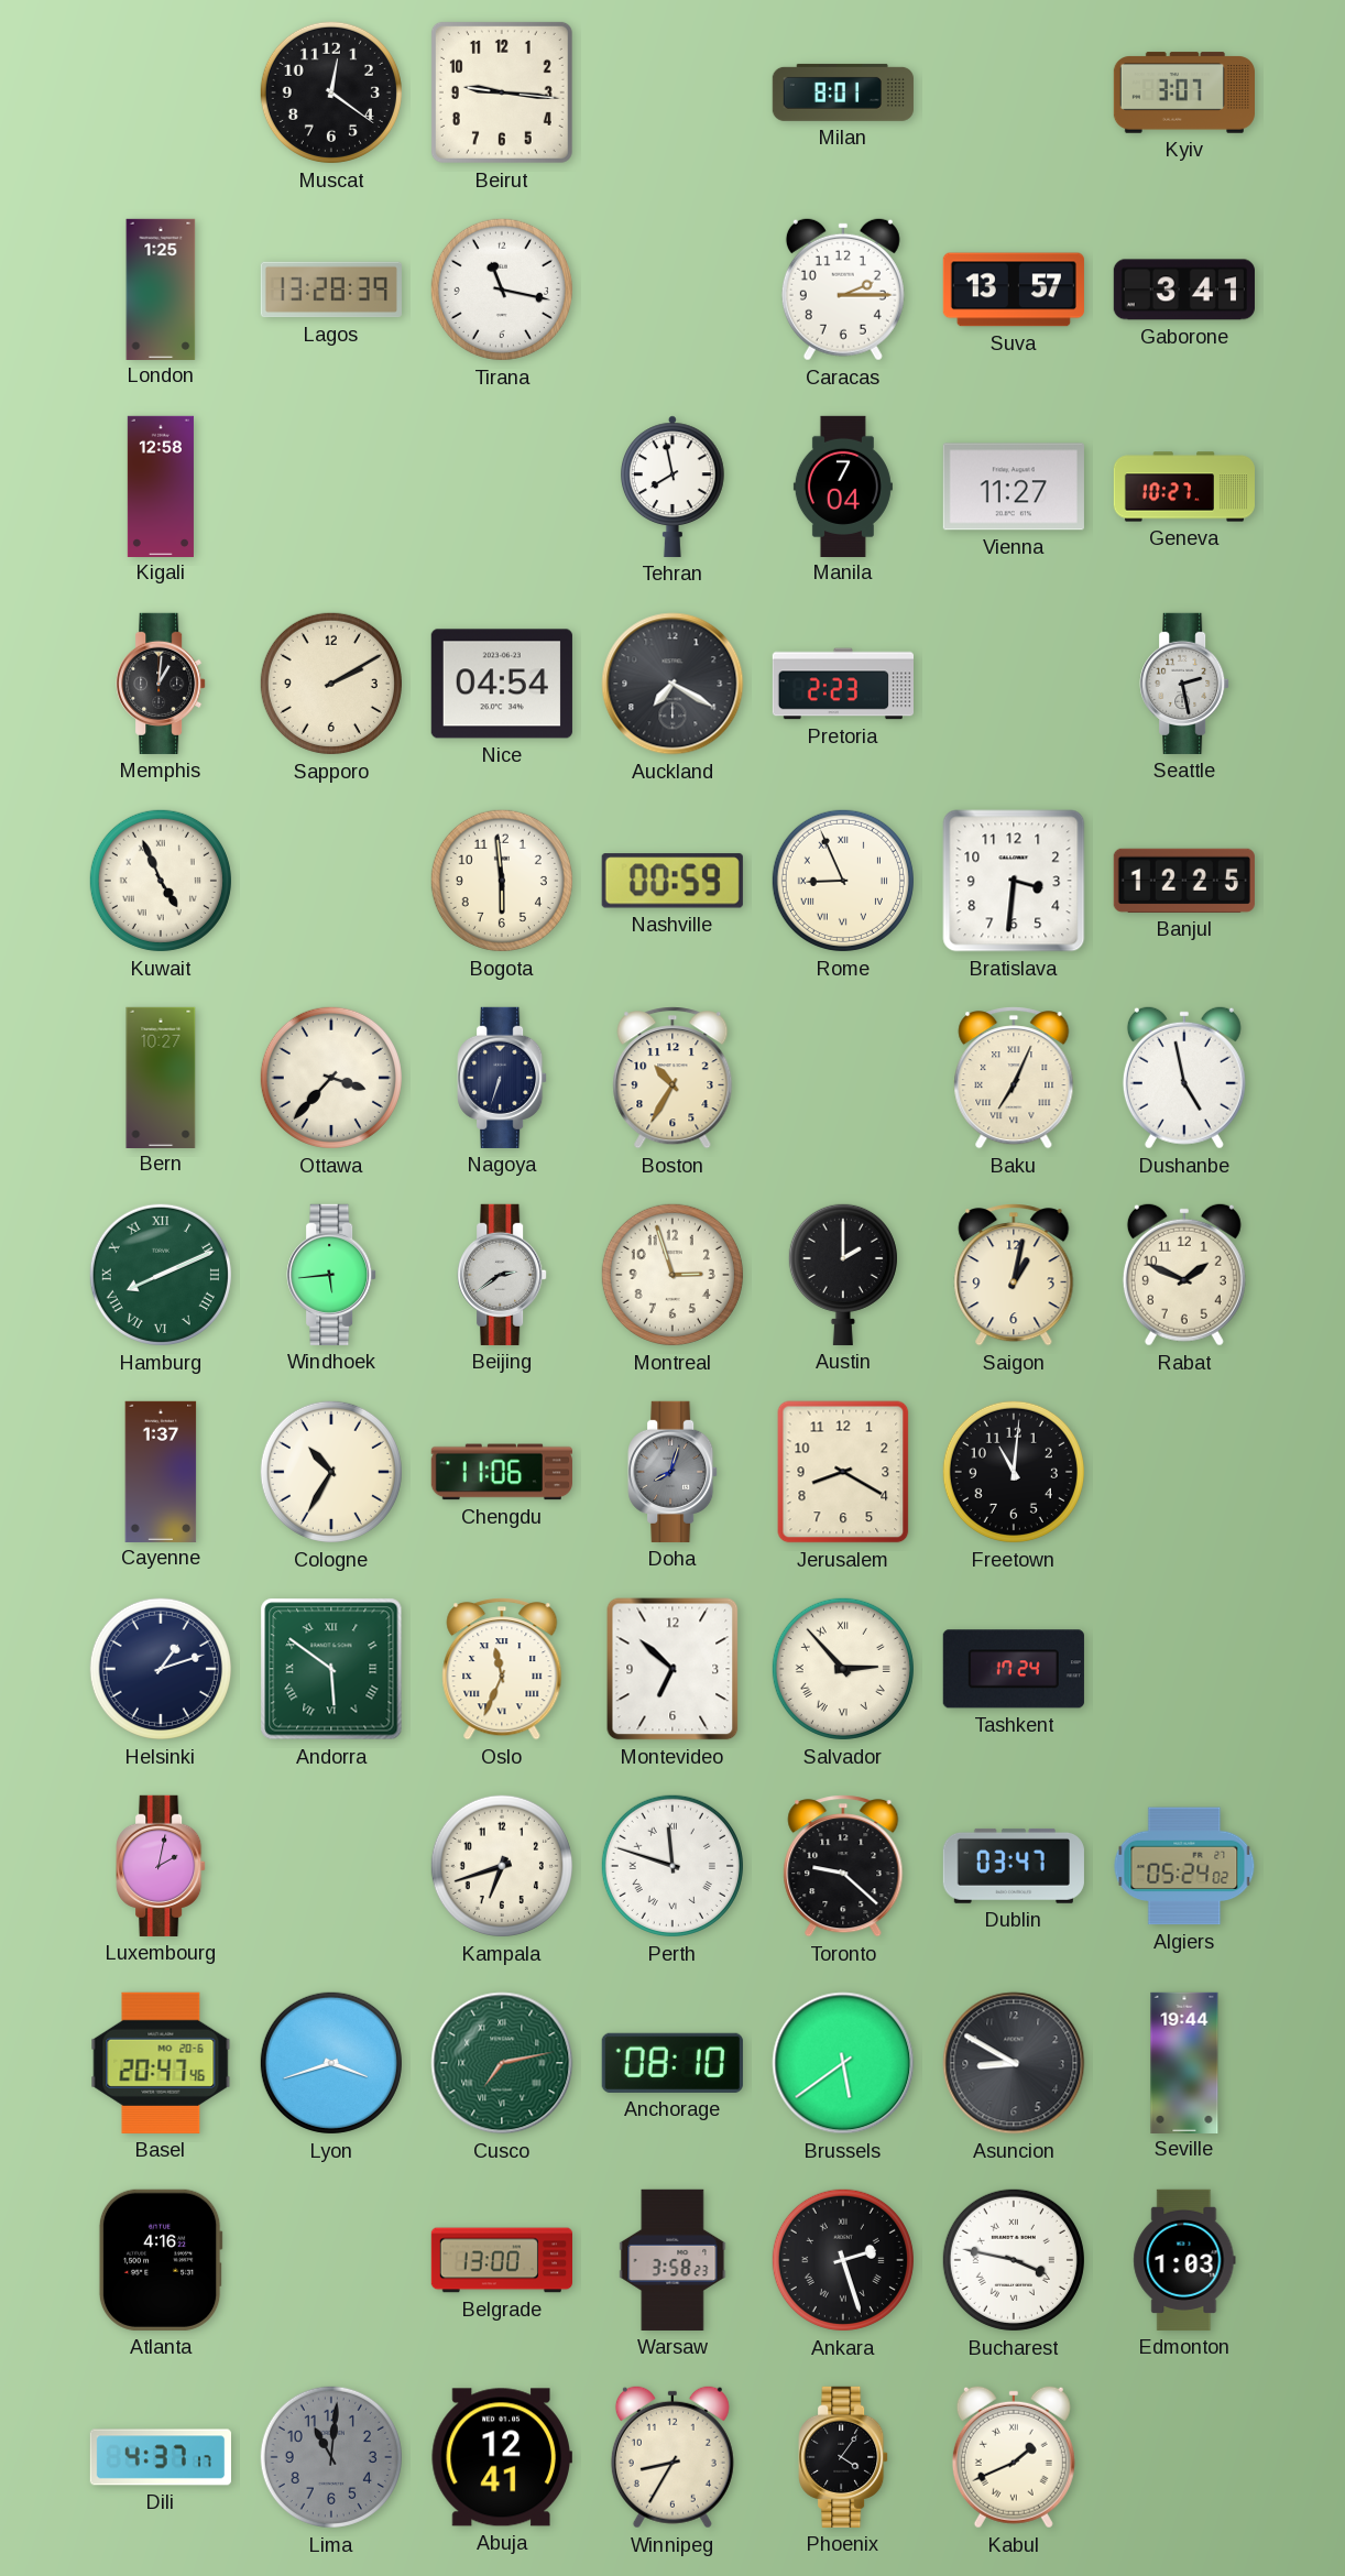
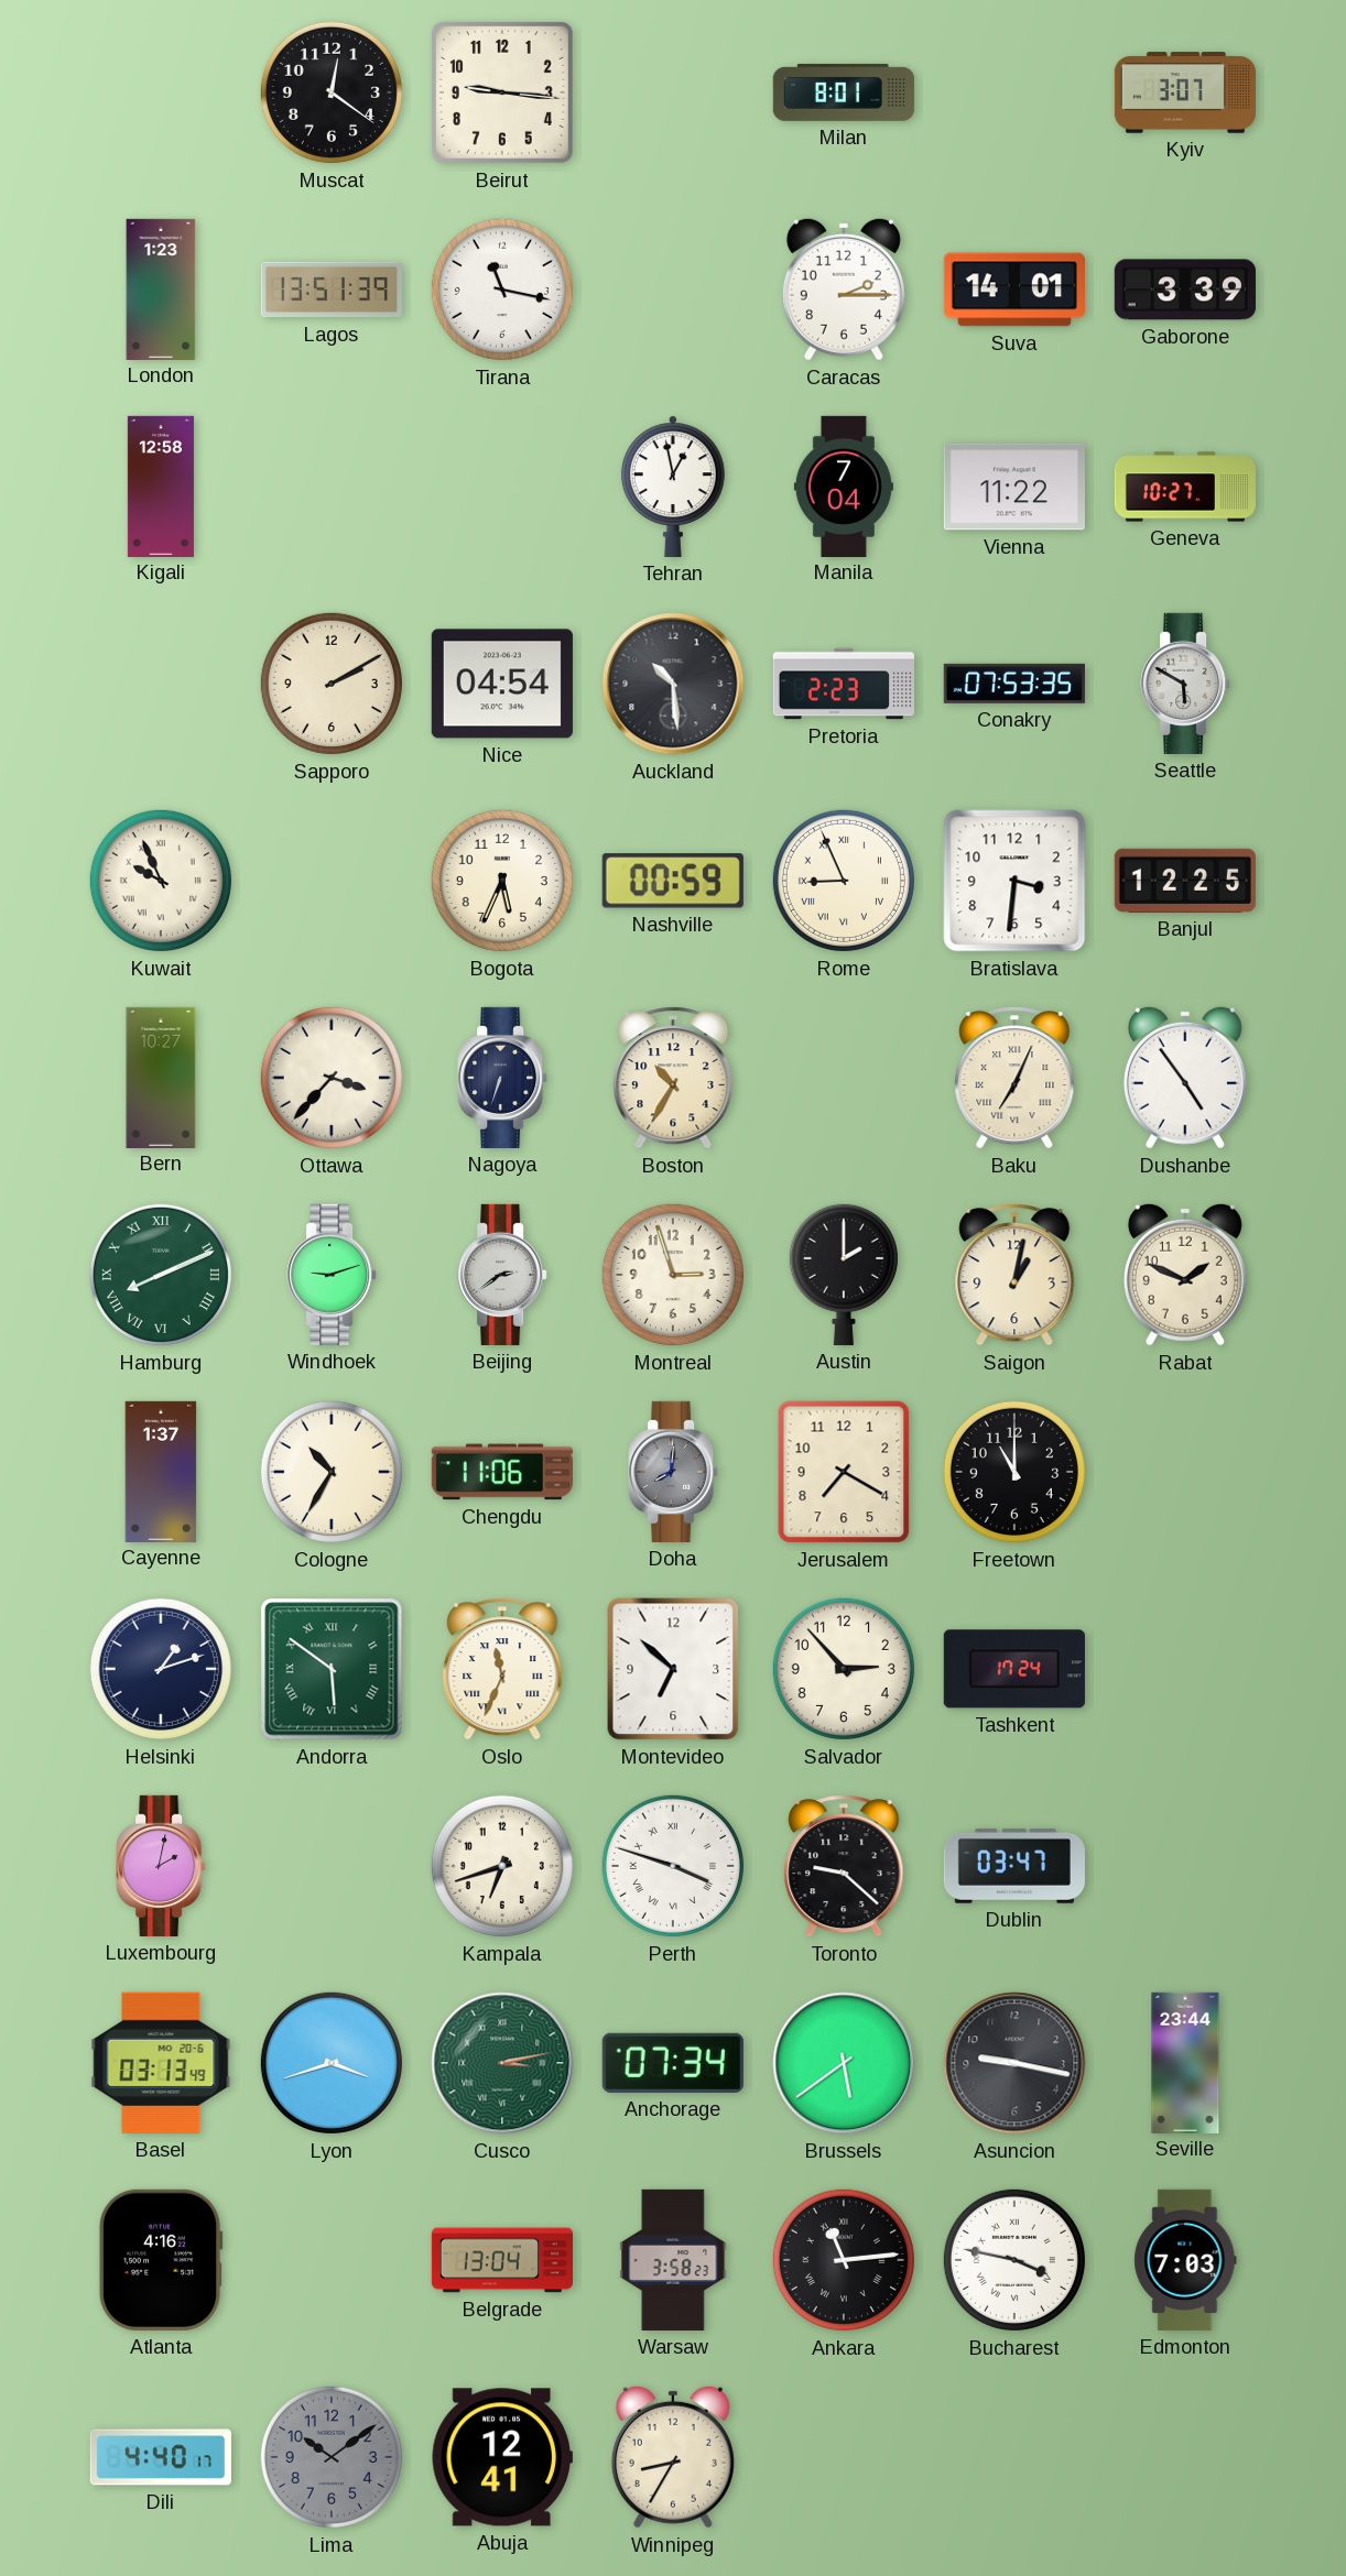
London: 1:25 -> 1:23
Lagos: 13:28 -> 13:51
Suva: 13:57 -> 14:01
Gaborone: 3:41 -> 3:39
Tehran: 7:58 -> 12:58
Vienna: 11:27 -> 11:22
Memphis: 1:01 -> none
Auckland: 7:20 -> 10:29
Conakry: none -> 07:53
Seattle: 2:28 -> 5:50
Kuwait: 4:56 -> 9:56
Bogota: 5:59 -> 5:34
Dushanbe: 4:58 -> 4:54
Windhoek: 5:44 -> 9:12
Doha: 8:03 -> 8:01
Jerusalem: 8:20 -> 7:20
Freetown: 11:01 -> 11:00
Salvador numerals: Roman -> Arabic
Perth: 11:48 -> 3:48
Algiers: 05:24 -> none
Basel: 20:47 -> 03:13
Cusco: 7:13 -> 3:13
Anchorage: 08:10 -> 07:34
Asuncion: 8:50 -> 9:17
Seville: 19:44 -> 23:44
Belgrade: 13:00 -> 13:04
Ankara: 2:27 -> 11:14
Edmonton: 1:03 -> 7:03
Dili: 4:37 -> 4:40
Lima: 11:01 -> 10:09
Phoenix: 4:06 -> none
Kabul: 1:41 -> none
